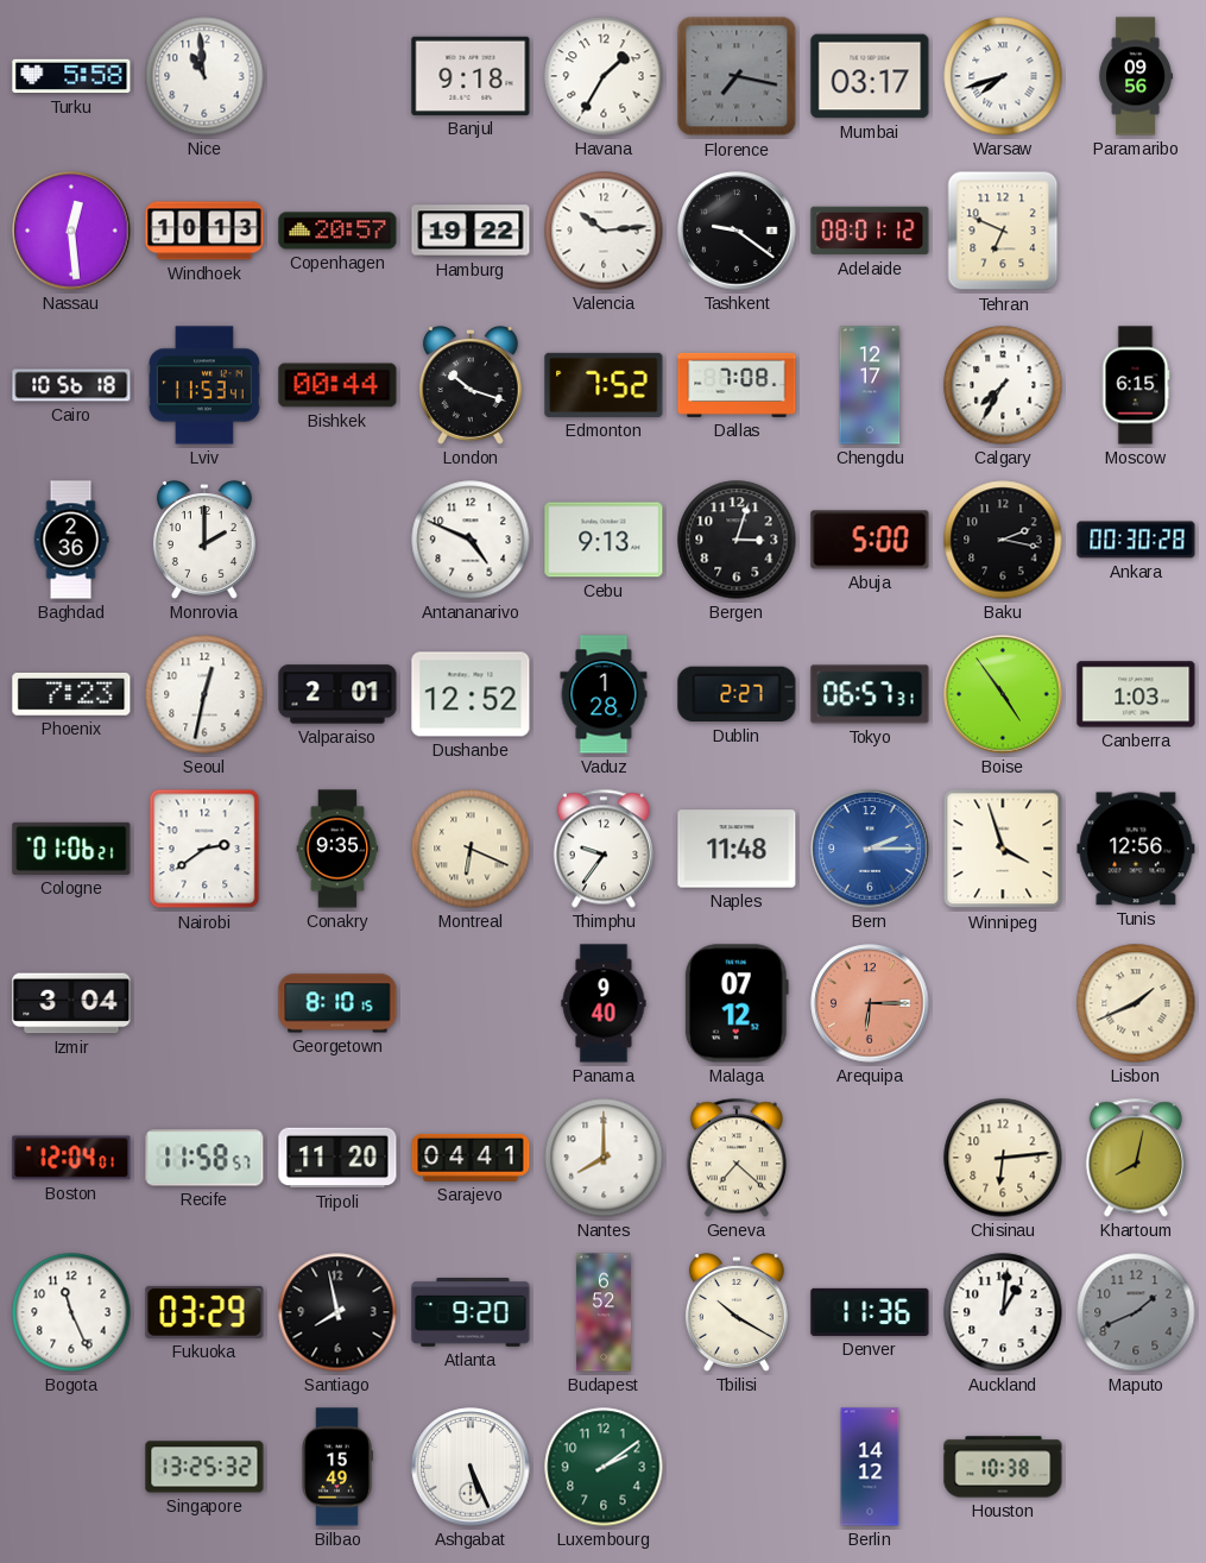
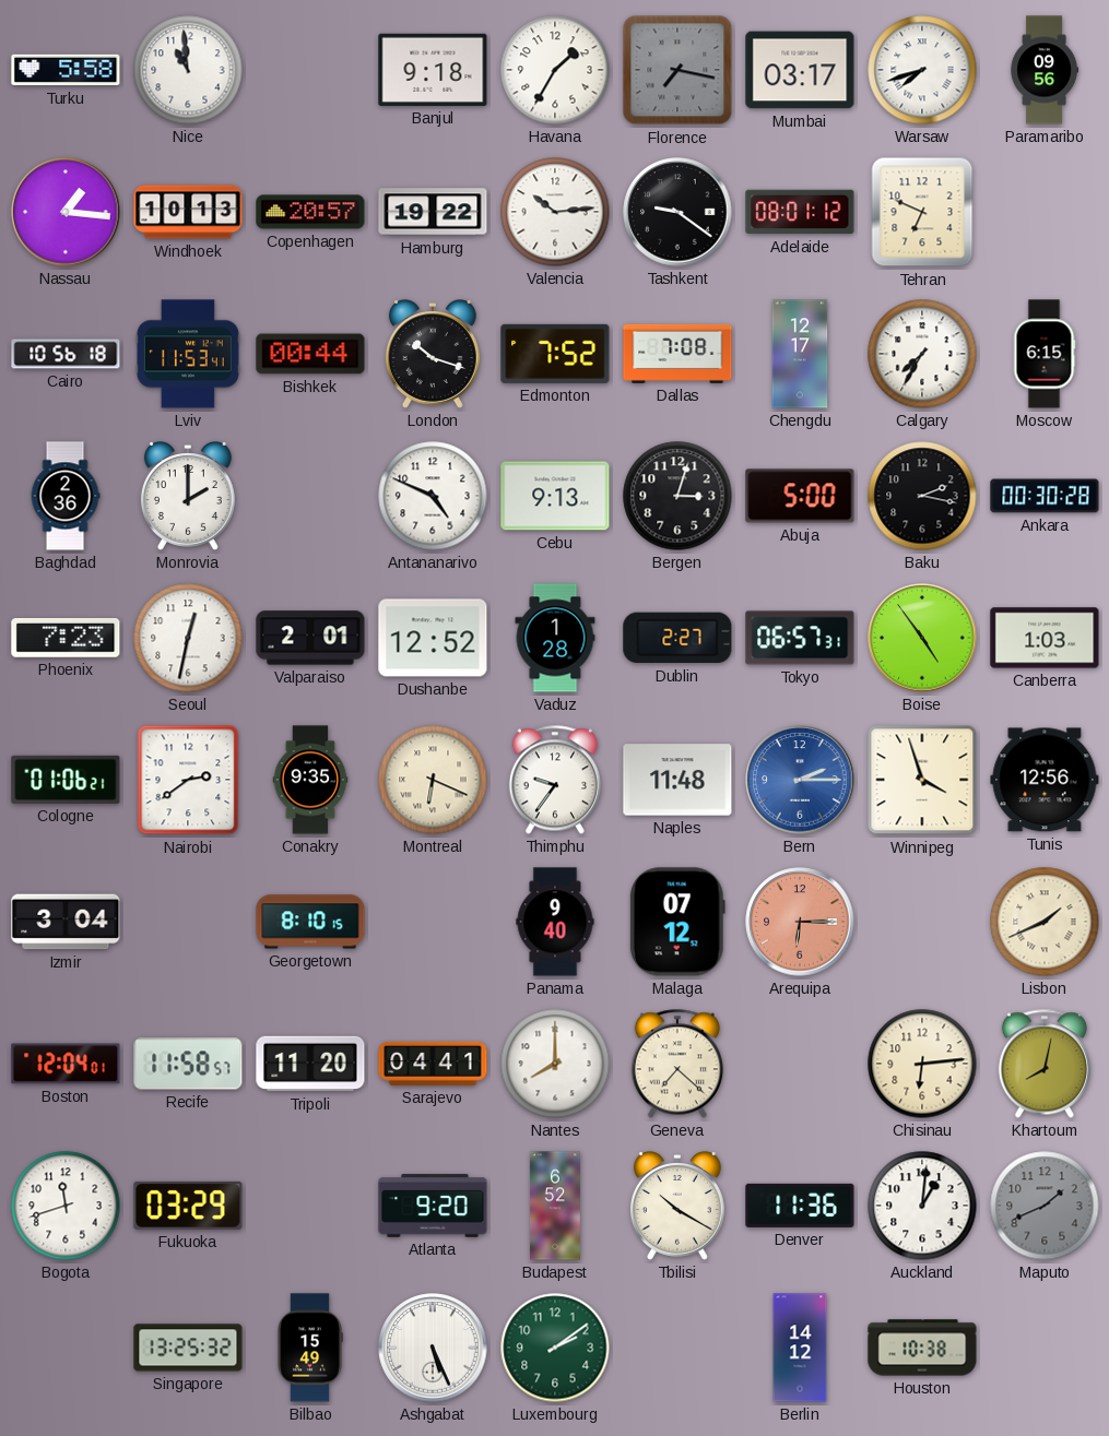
Nassau: 12:29 -> 1:16
Bogota: 11:26 -> 11:42
Santiago: 7:58 -> none
